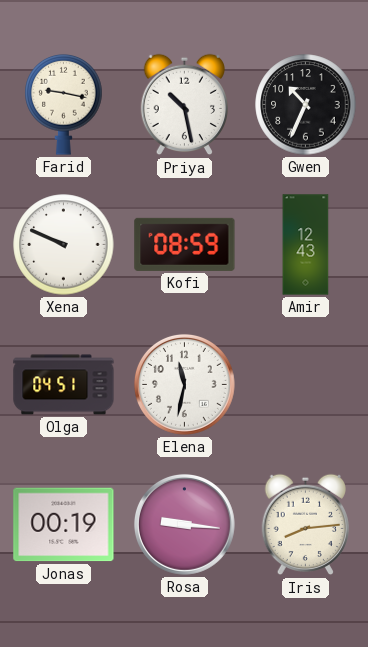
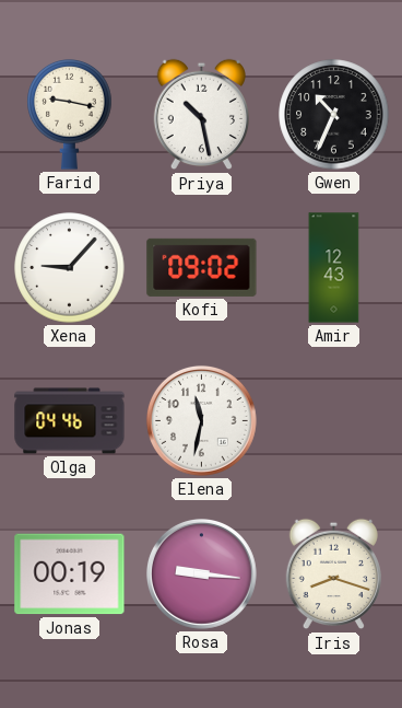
Xena: 9:49 -> 9:07
Kofi: 08:59 -> 09:02
Olga: 04:51 -> 04:46
Iris: 8:14 -> 8:18
